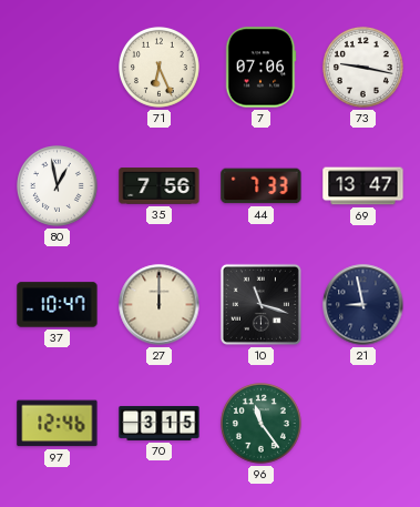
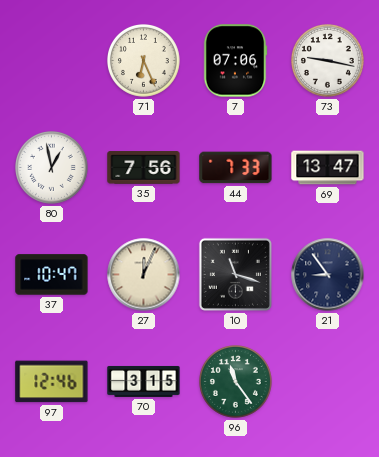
27: 12:00 -> 12:04
21: 8:58 -> 8:54
